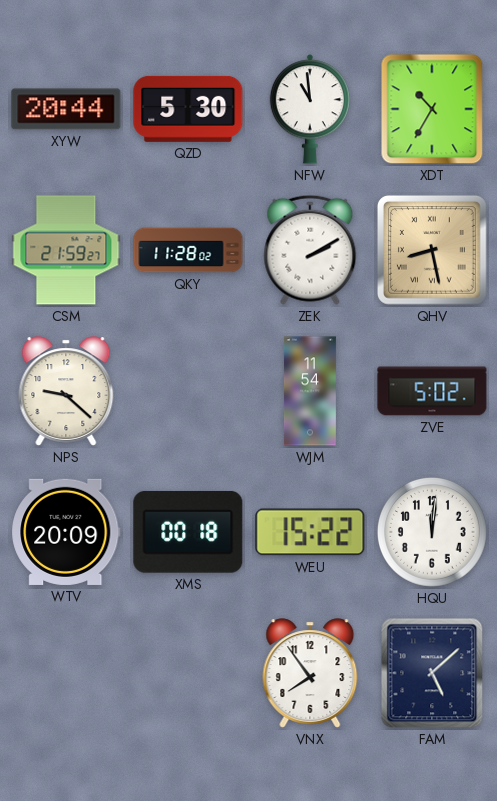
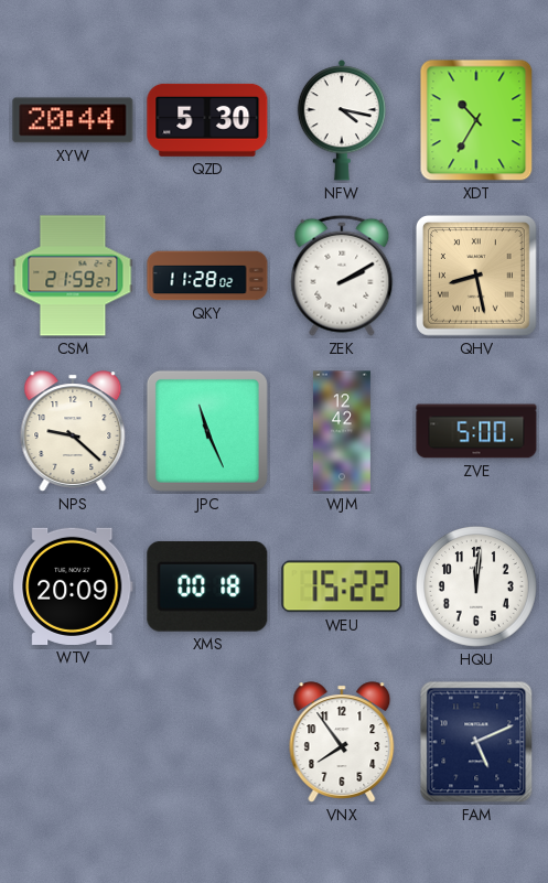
NFW: 10:59 -> 4:17
JPC: none -> 11:26
WJM: 11:54 -> 12:42
ZVE: 5:02 -> 5:00
FAM: 5:08 -> 5:11
